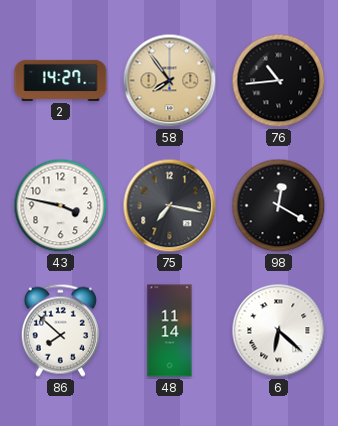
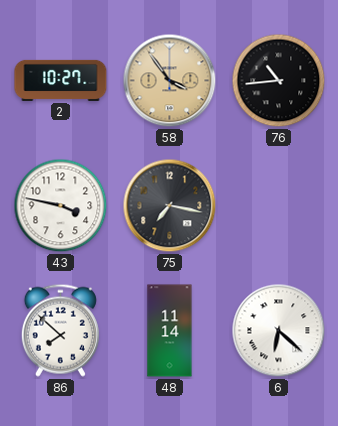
2: 14:27 -> 10:27
58: 7:54 -> 3:54
98: 12:20 -> none
